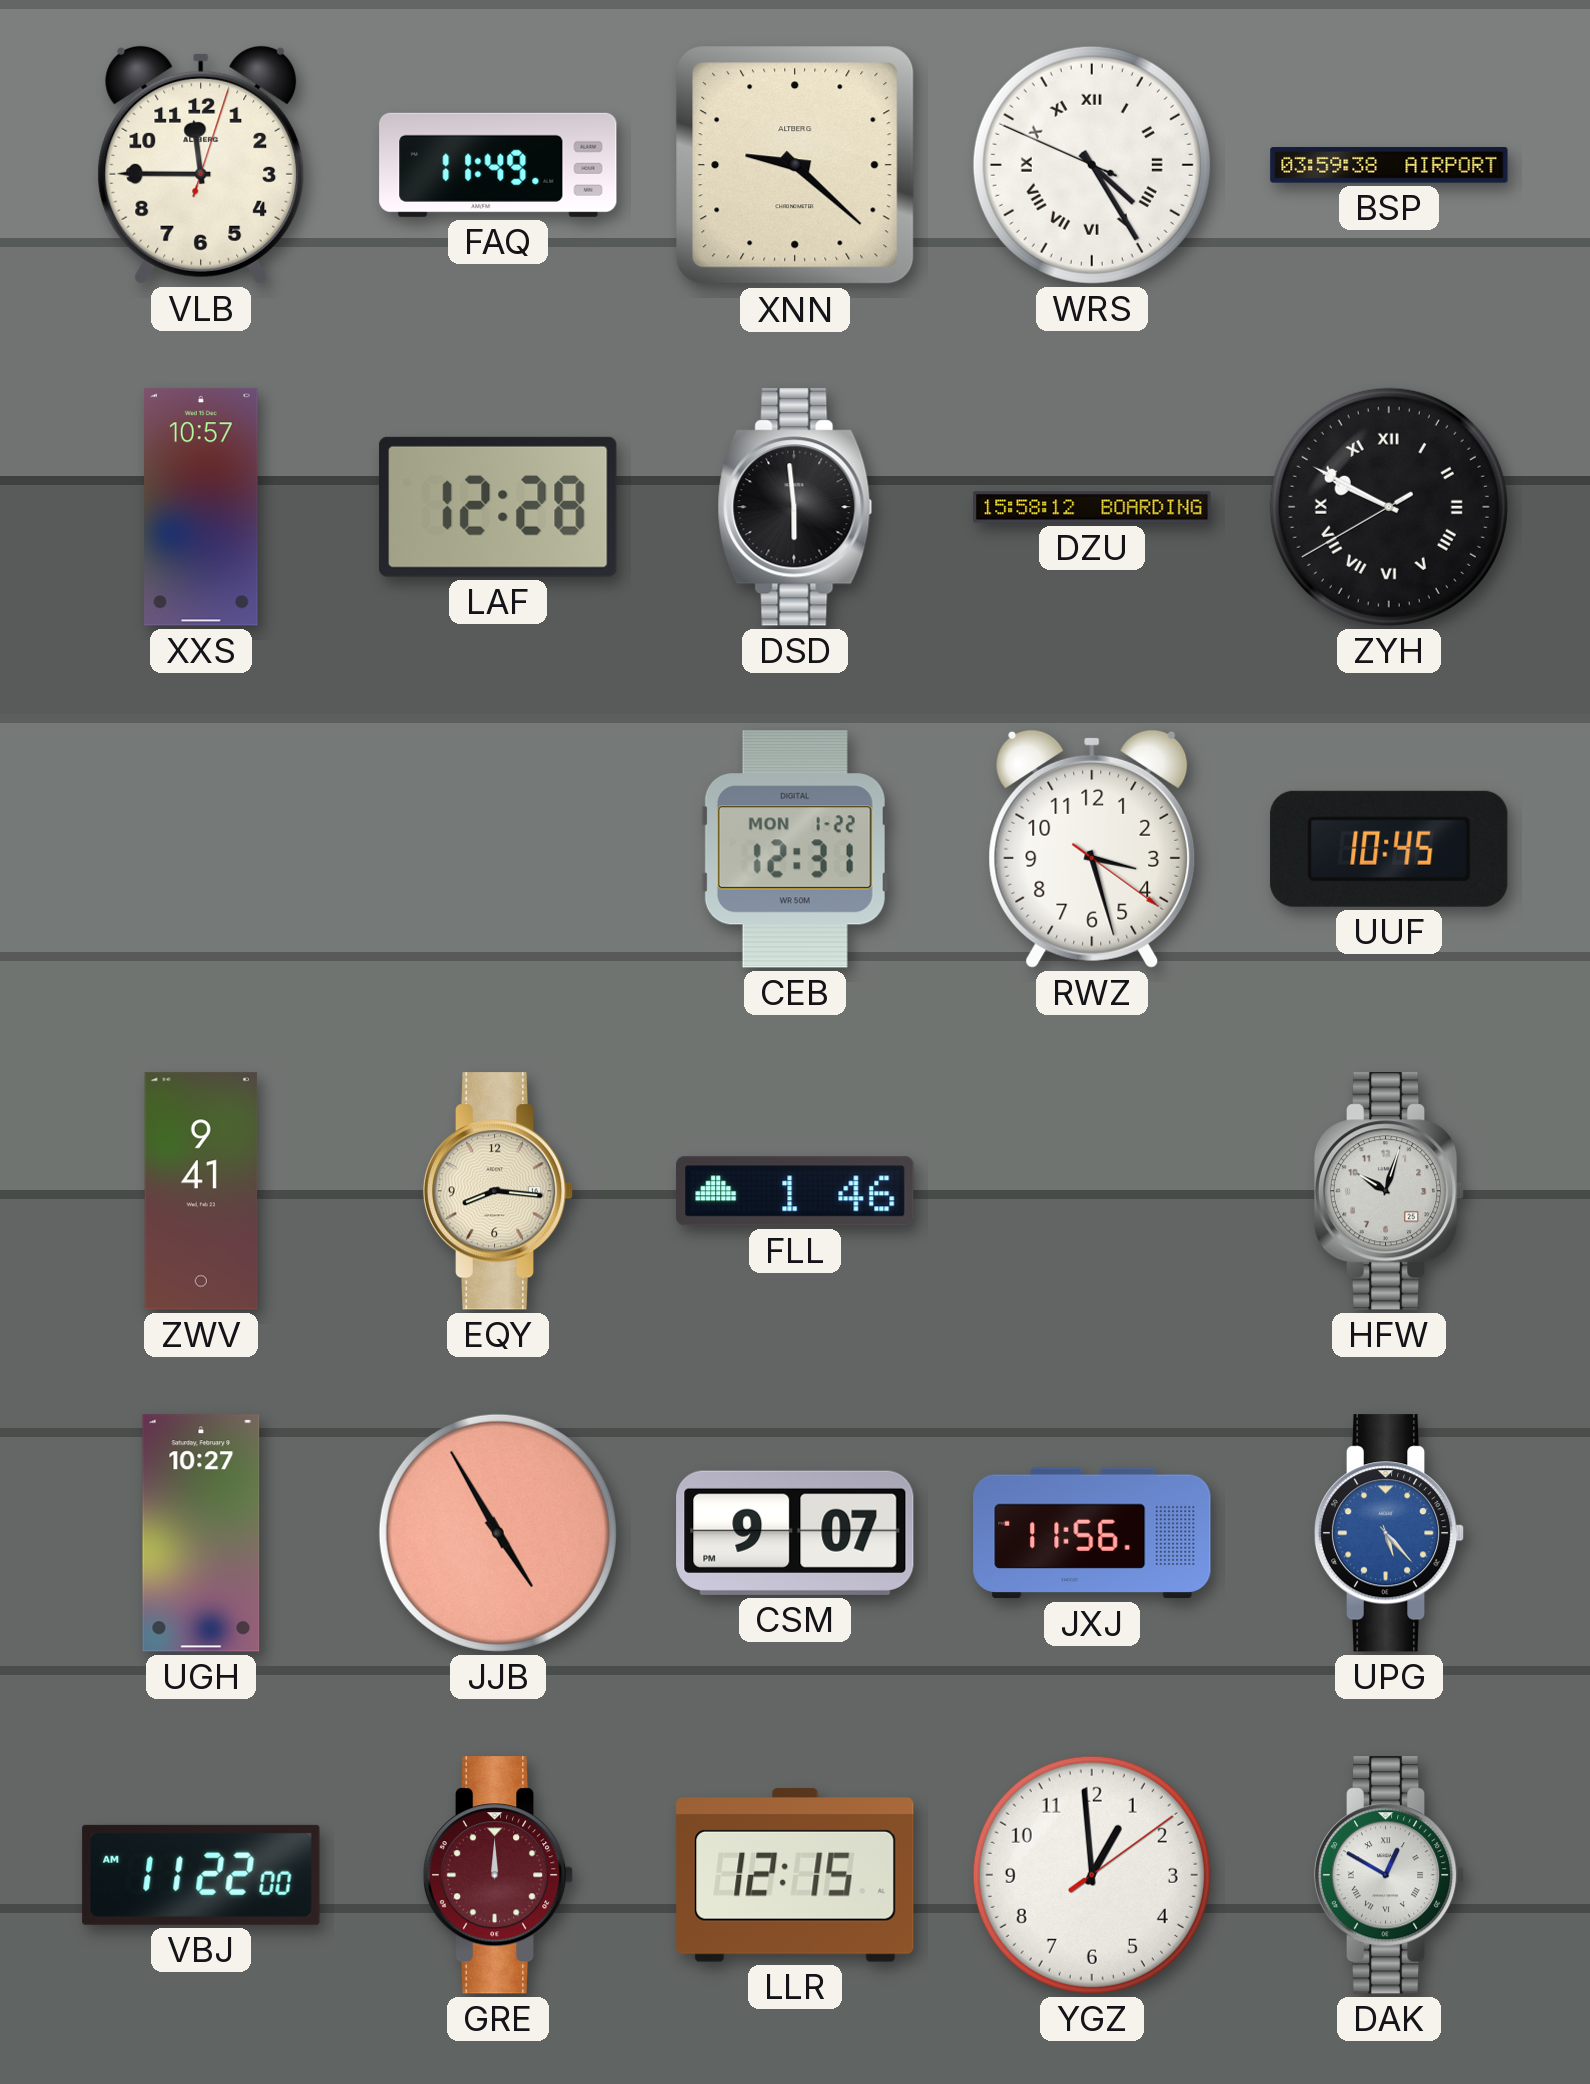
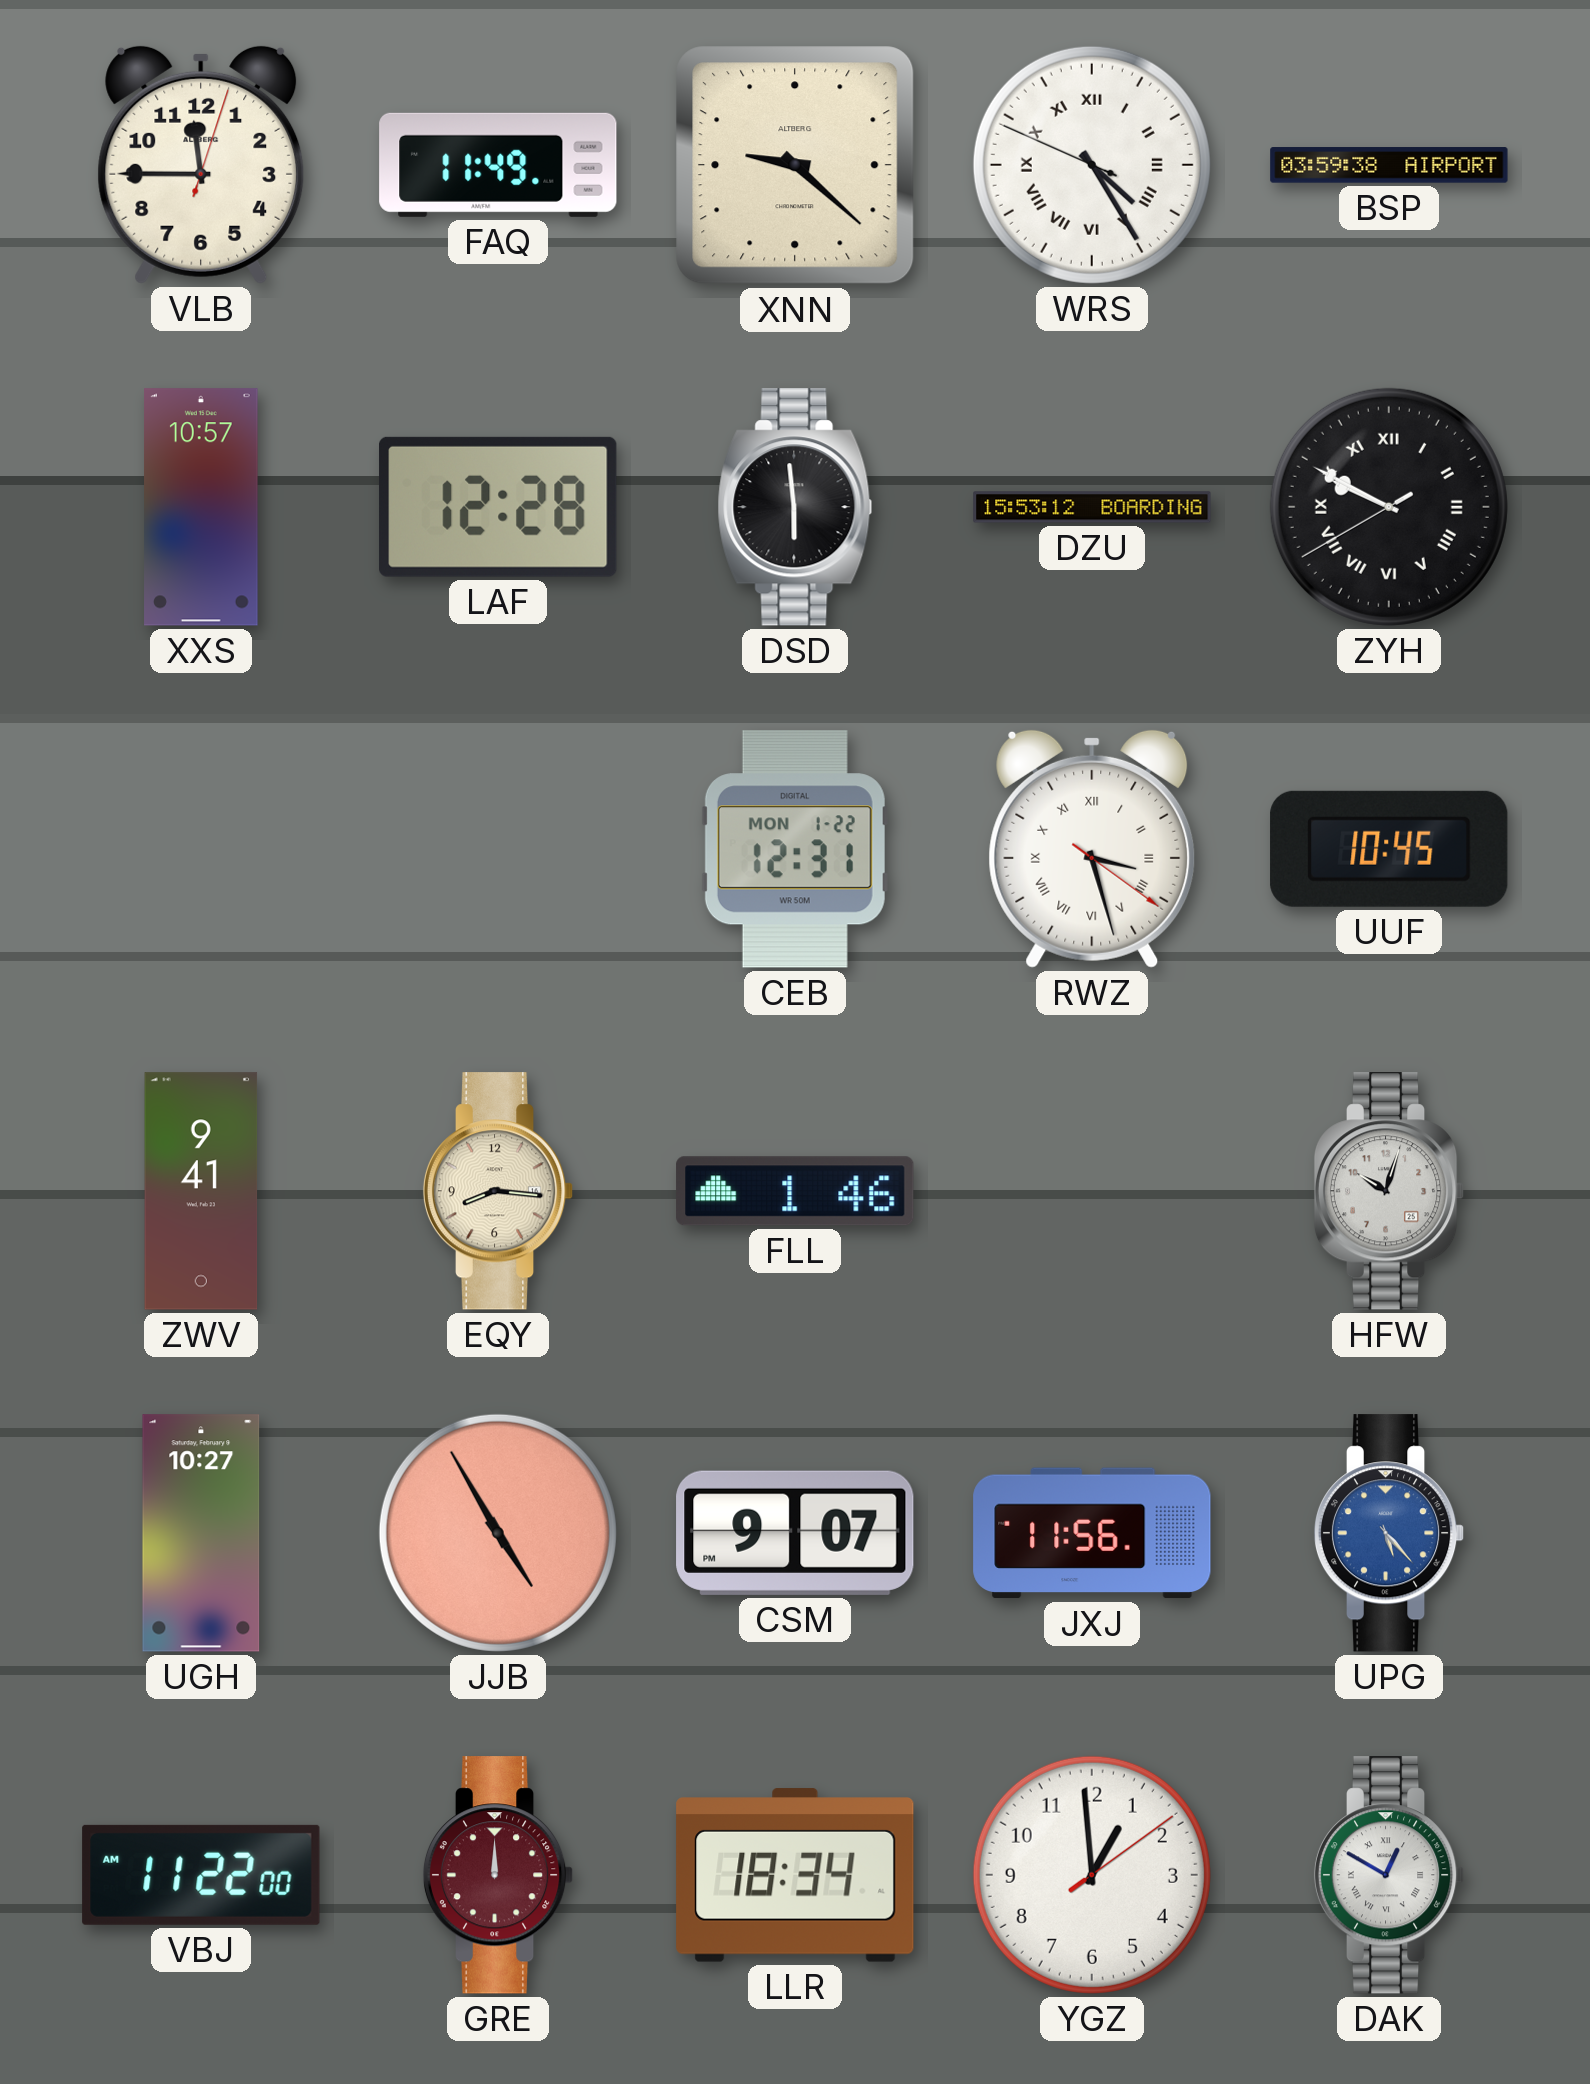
DZU: 15:58 -> 15:53
RWZ numerals: Arabic -> Roman
LLR: 12:15 -> 18:34
